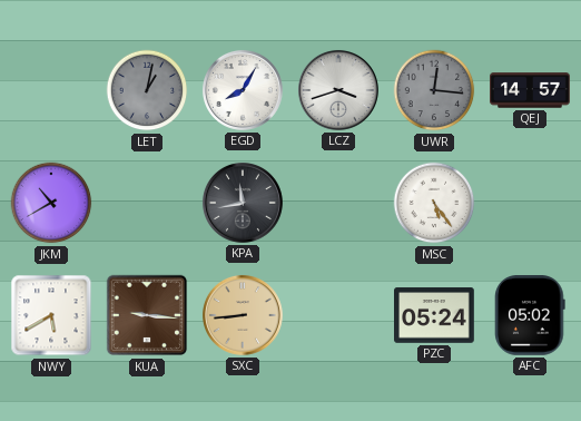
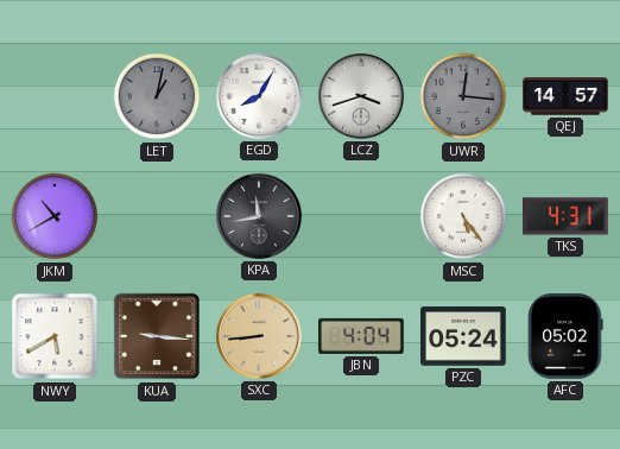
TKS: none -> 4:31
JBN: none -> 4:04
